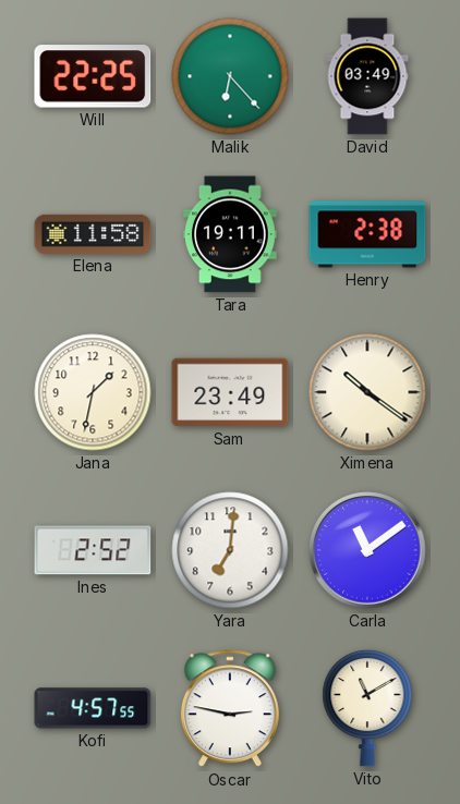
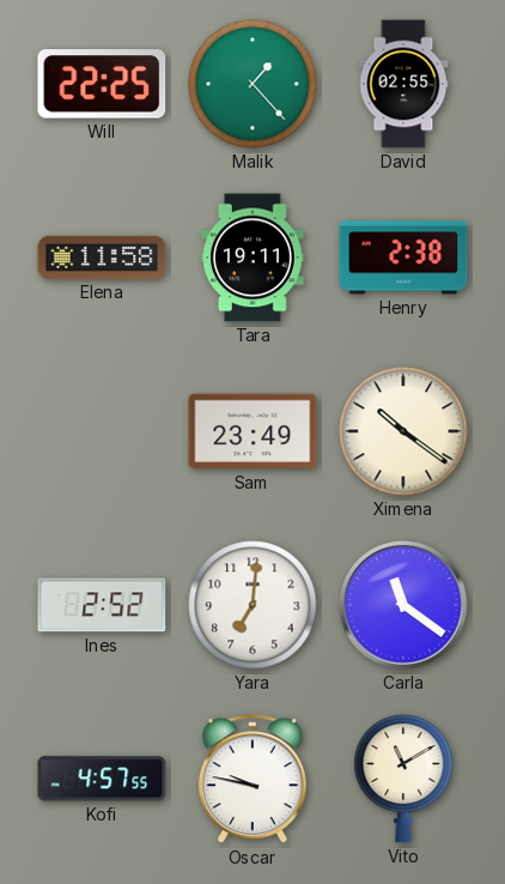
Malik: 6:23 -> 1:23
David: 03:49 -> 02:55
Jana: 1:32 -> none
Carla: 11:09 -> 11:21
Oscar: 2:47 -> 9:47
